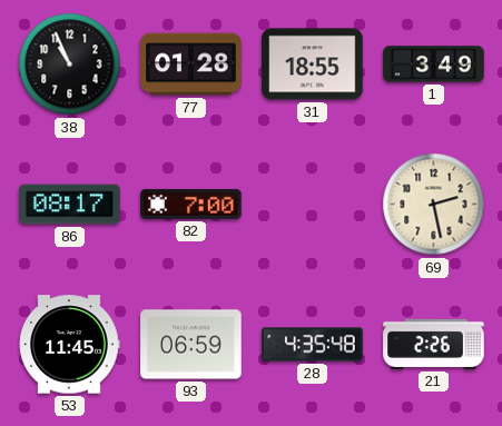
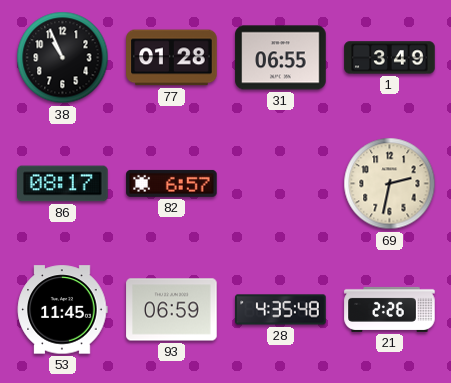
31: 18:55 -> 06:55
82: 7:00 -> 6:57
69: 2:28 -> 2:32
